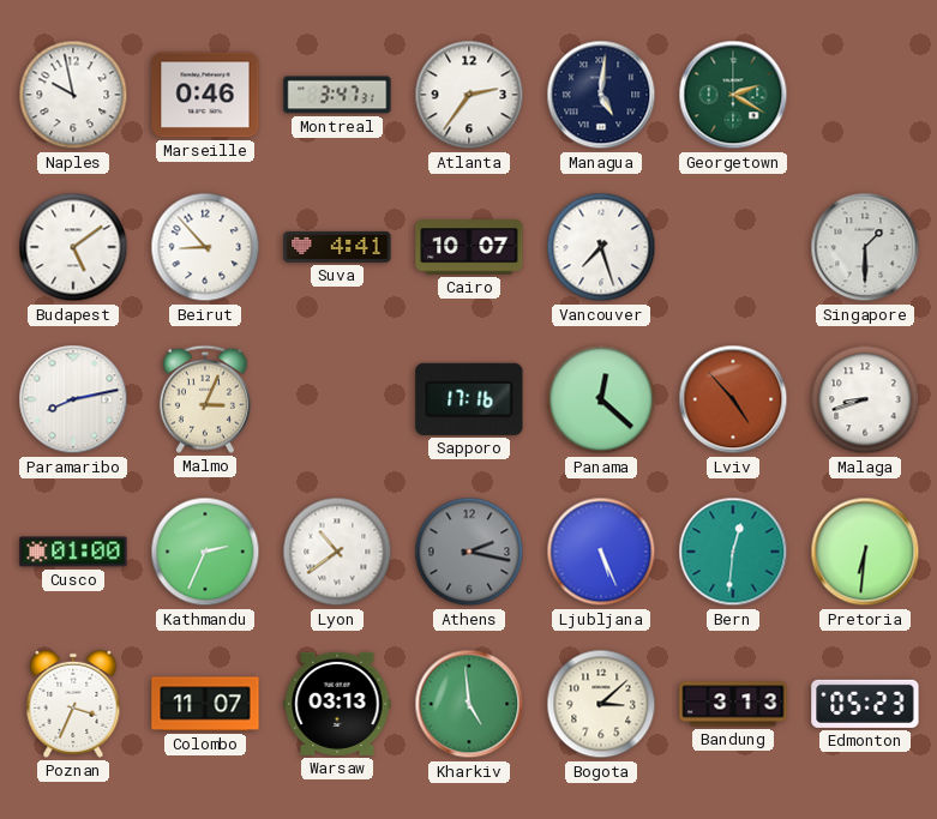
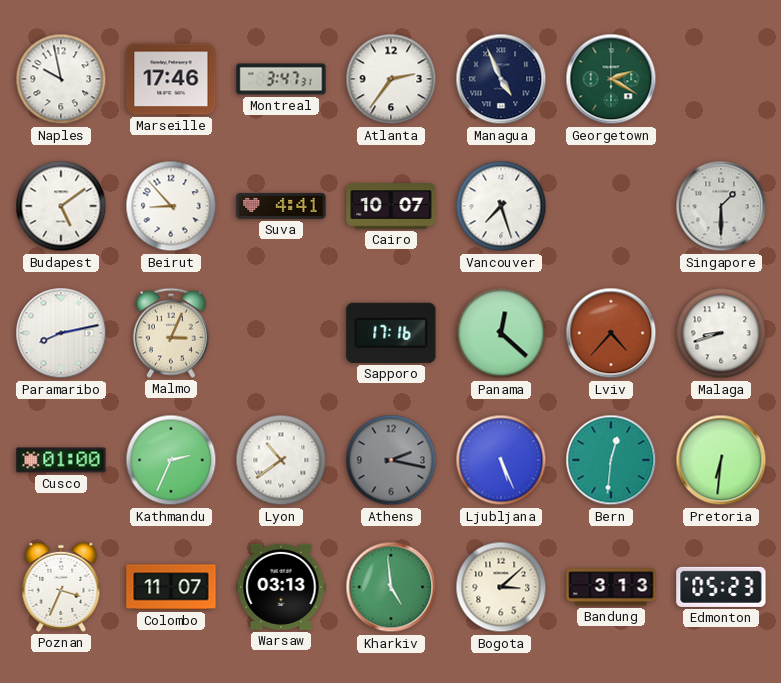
Marseille: 0:46 -> 17:46
Managua: 5:01 -> 4:56
Lviv: 4:53 -> 4:37
